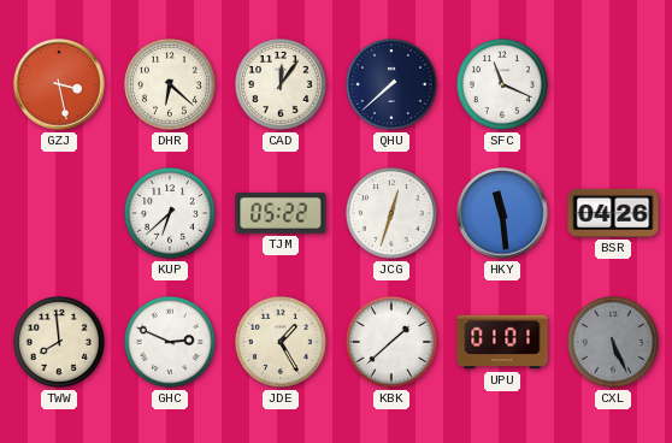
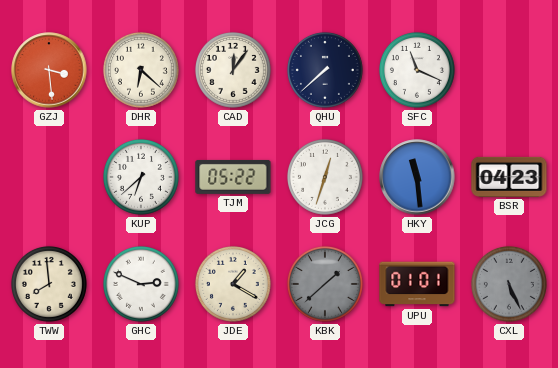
GZJ: 3:28 -> 3:29
BSR: 04:26 -> 04:23
JDE: 1:25 -> 1:20
KBK dial: white -> grey
